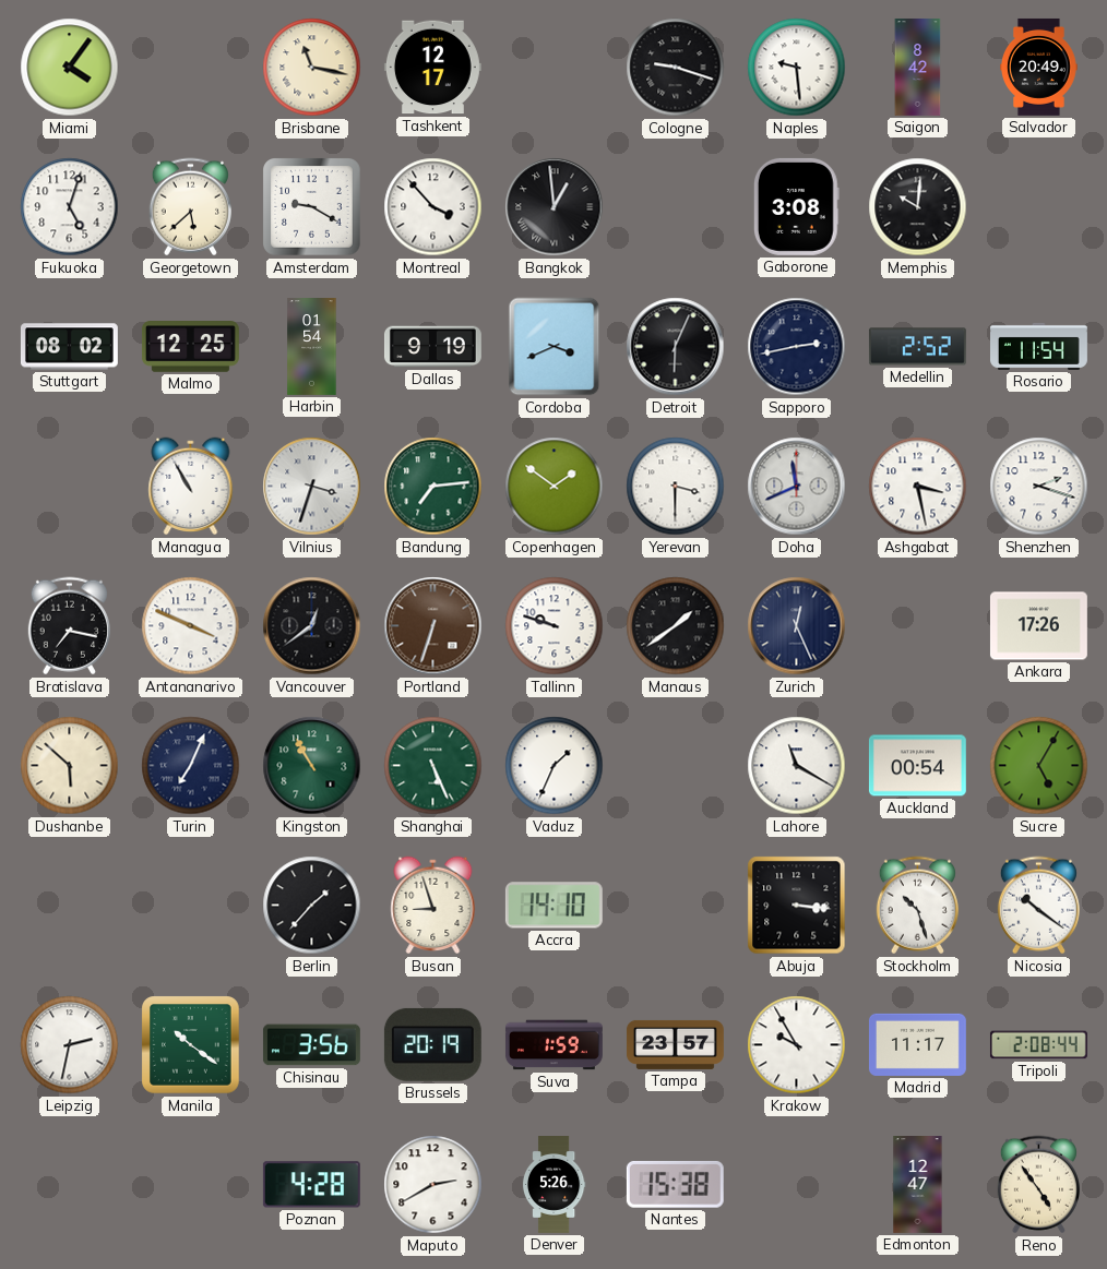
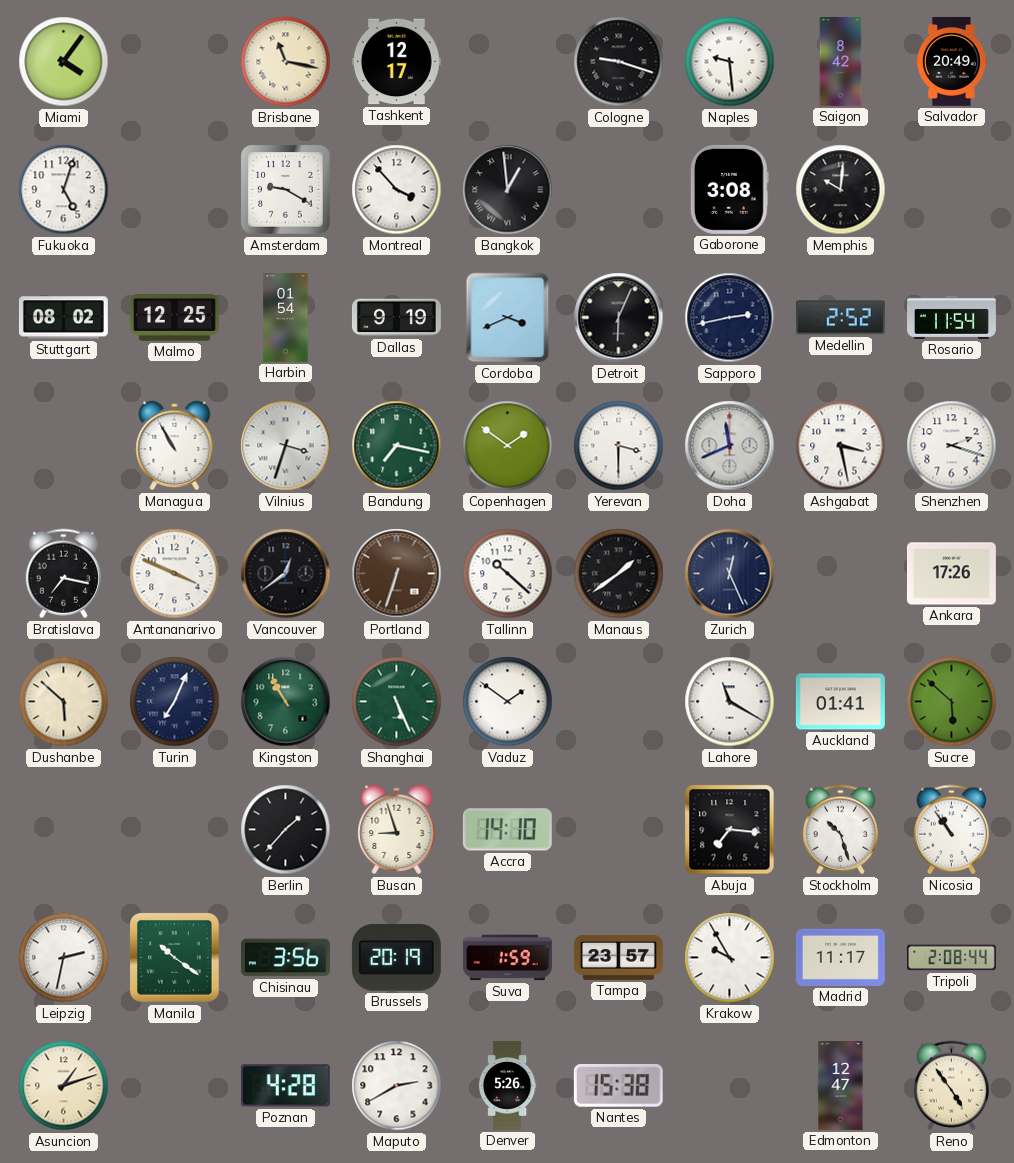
Georgetown: 5:38 -> none
Bandung: 7:14 -> 7:17
Tallinn: 9:48 -> 10:22
Vaduz: 1:34 -> 1:51
Auckland: 00:54 -> 01:41
Sucre: 5:05 -> 5:52
Abuja: 3:16 -> 7:16
Nicosia: 10:21 -> 10:54
Asuncion: none -> 1:12
